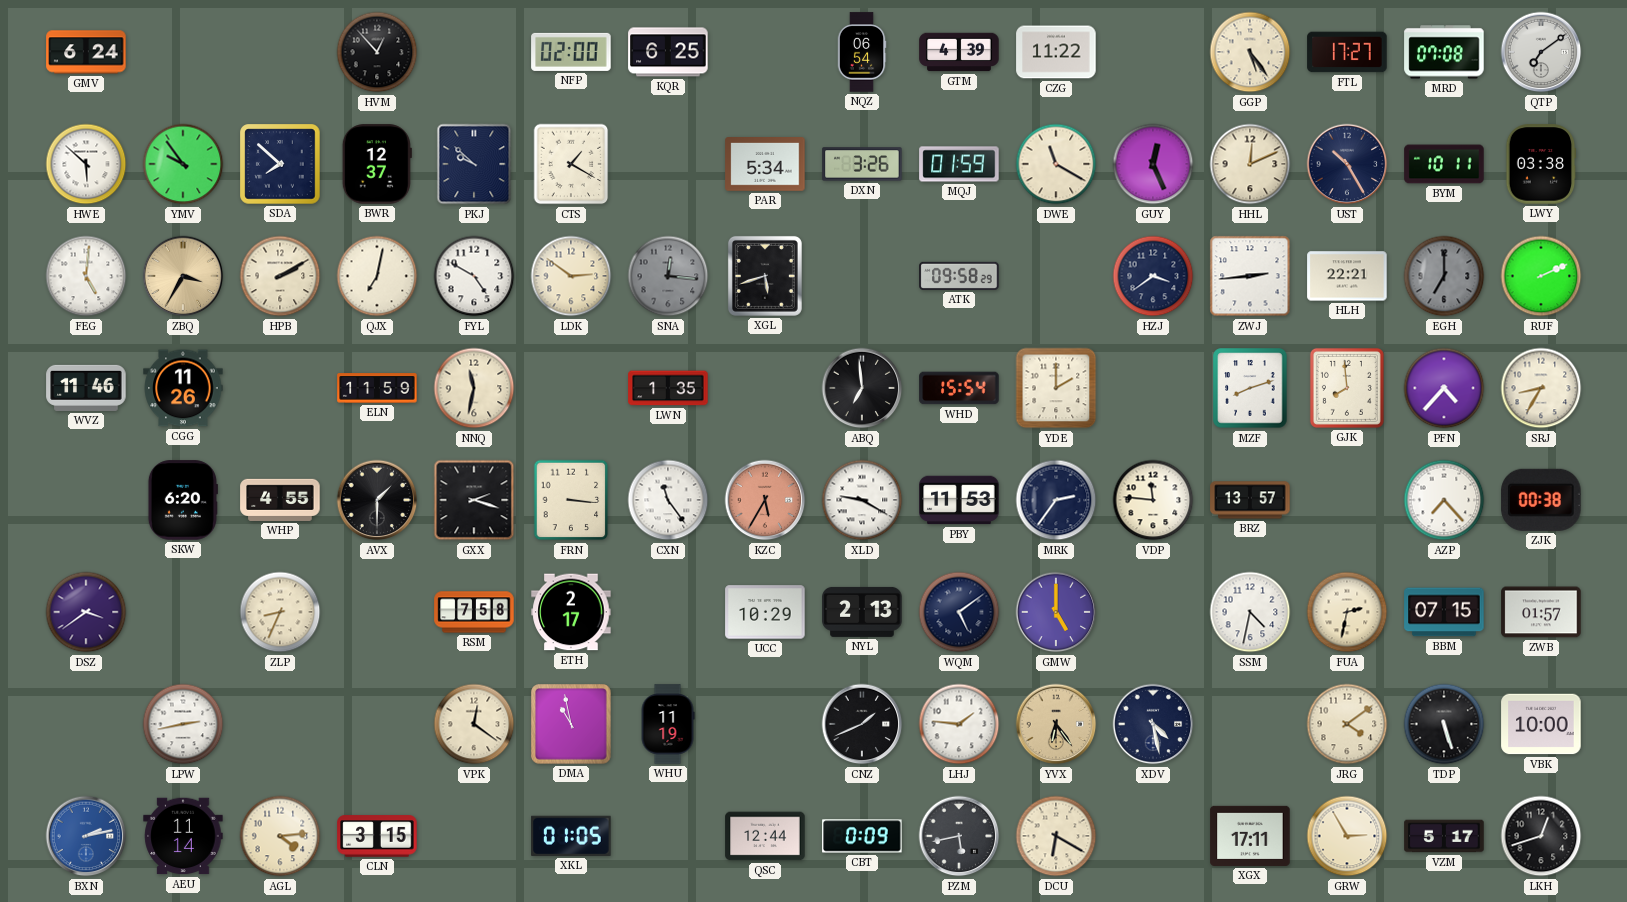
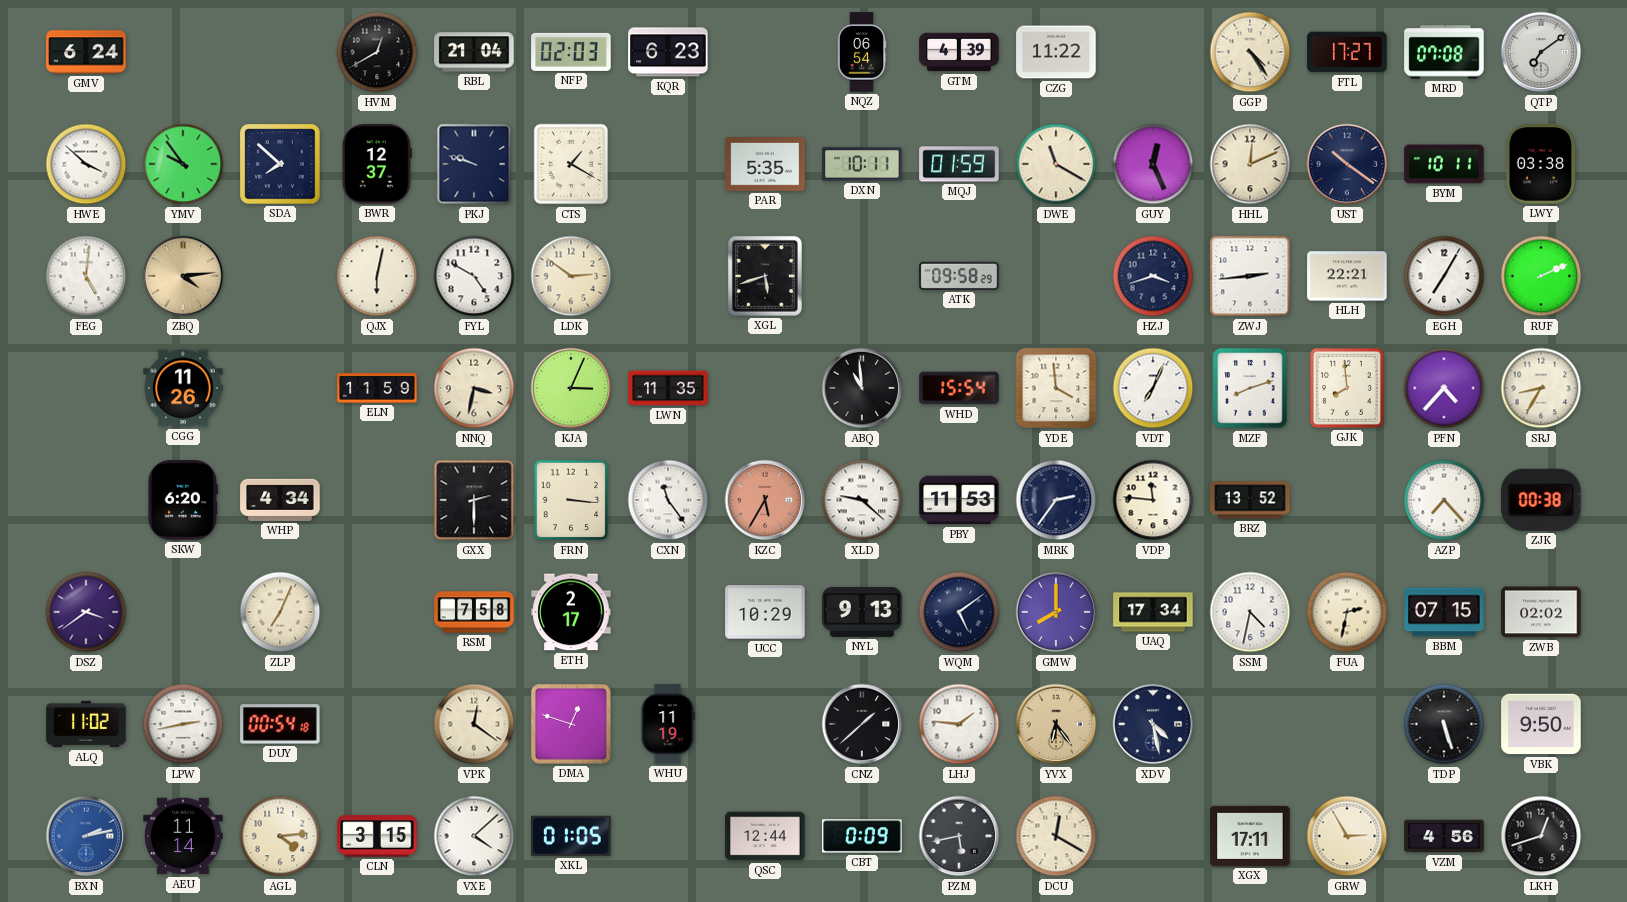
HVM: 12:53 -> 12:40
RBL: none -> 21:04
NFP: 02:00 -> 02:03
KQR: 6:25 -> 6:23
GGP: 5:24 -> 4:24
HWE: 5:52 -> 3:52
PKJ: 9:52 -> 9:48
PAR: 5:34 -> 5:35
DXN: 3:26 -> 10:11
UST: 10:25 -> 10:21
ZBQ: 3:35 -> 4:14
HPB: 2:10 -> none
QJX: 7:02 -> 6:02
SNA: 12:16 -> none
HZJ: 3:39 -> 3:42
EGH: 7:00 -> 7:05
EGH dial: grey -> white
WVZ: 11:46 -> none
NNQ: 11:32 -> 3:32
KJA: none -> 3:04
LWN: 1:35 -> 11:35
ABQ: 6:59 -> 10:59
YDE: 2:00 -> 3:59
VDT: none -> 7:04
WHP: 4:55 -> 4:34
AVX: 1:30 -> none
GXX: 2:18 -> 2:30
XLD: 9:20 -> 9:22
BRZ: 13:57 -> 13:52
ZLP: 8:34 -> 7:04
NYL: 2:13 -> 9:13
GMW: 5:00 -> 8:00
UAQ: none -> 17:34
ZWB: 01:57 -> 02:02
ALQ: none -> 11:02
DUY: none -> 00:54
DMA: 10:58 -> 12:48
CNZ: 1:41 -> 1:38
JRG: 4:09 -> none
VBK: 10:00 -> 9:50
VXE: none -> 4:08
DCU: 6:20 -> 12:20
VZM: 5:17 -> 4:56
